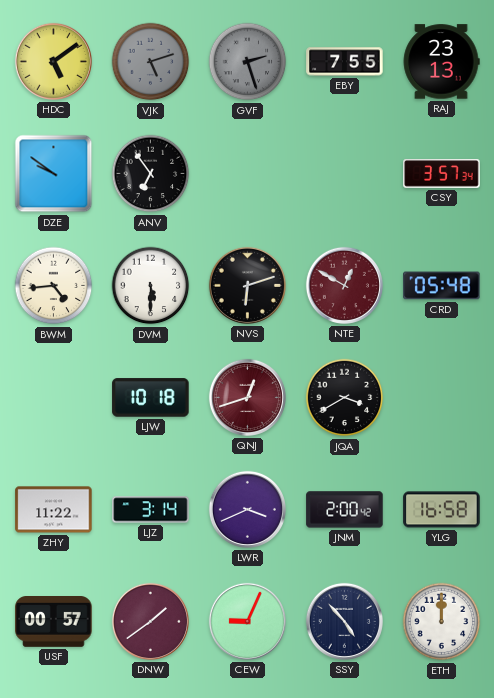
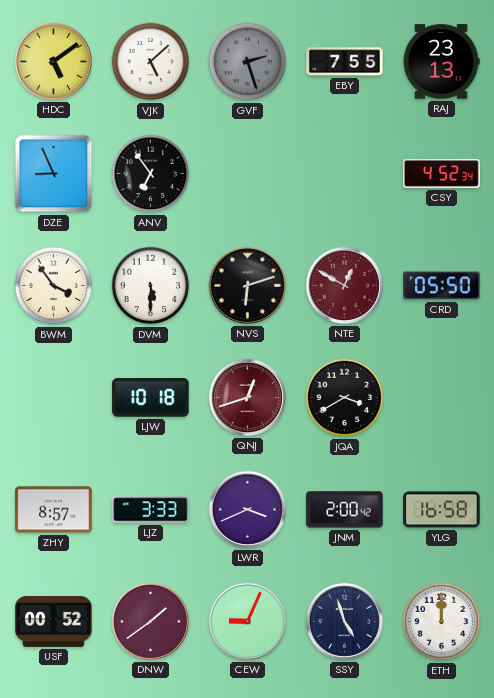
VJK: 5:12 -> 5:08
VJK dial: grey -> white
DZE: 9:51 -> 8:56
CSY: 3:57 -> 4:52
BWM: 4:44 -> 3:54
CRD: 05:48 -> 05:50
ZHY: 11:22 -> 8:57
LJZ: 3:14 -> 3:33
USF: 00:57 -> 00:52
SSY: 4:53 -> 4:57
